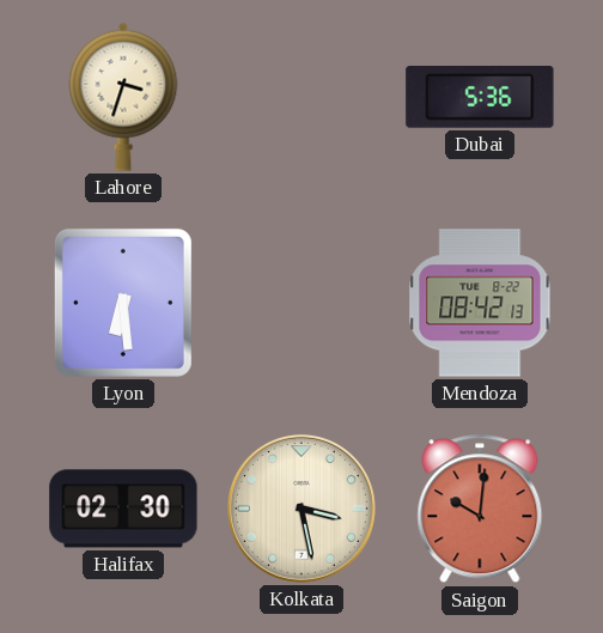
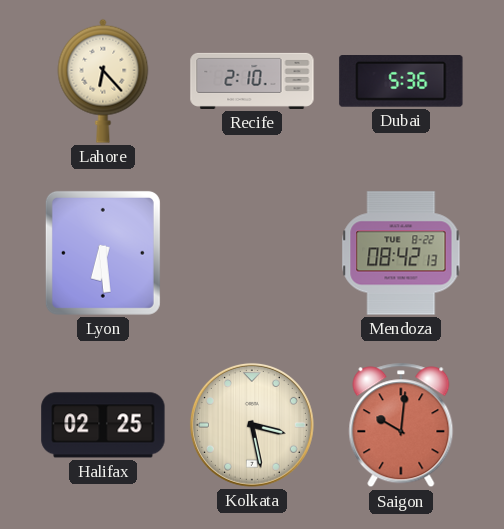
Lahore: 3:33 -> 6:23
Recife: none -> 2:10
Halifax: 02:30 -> 02:25
